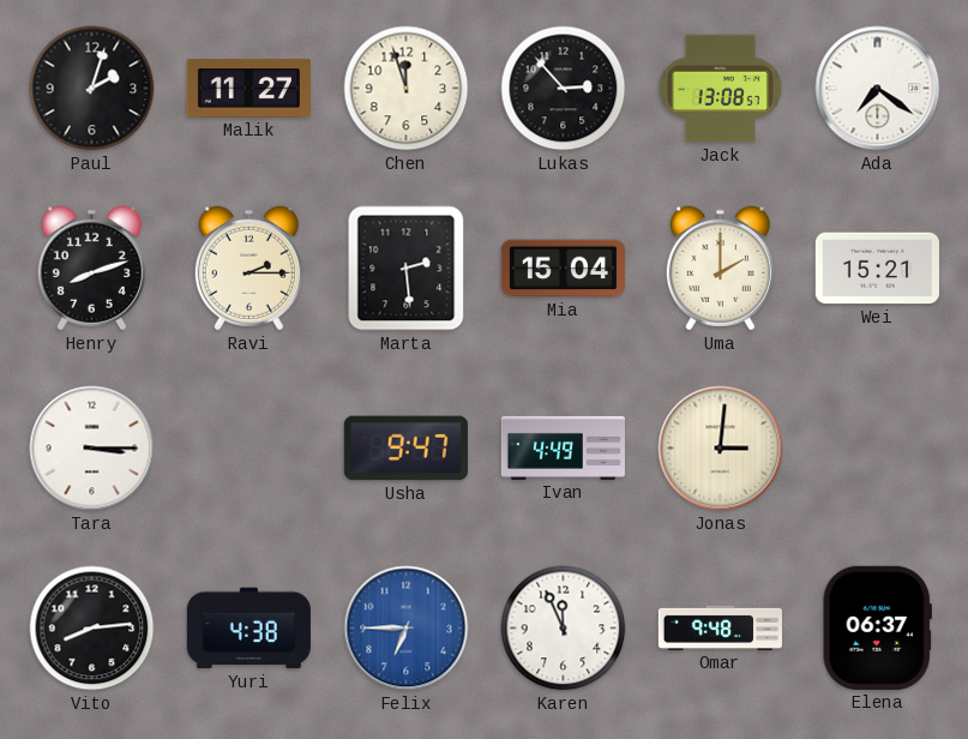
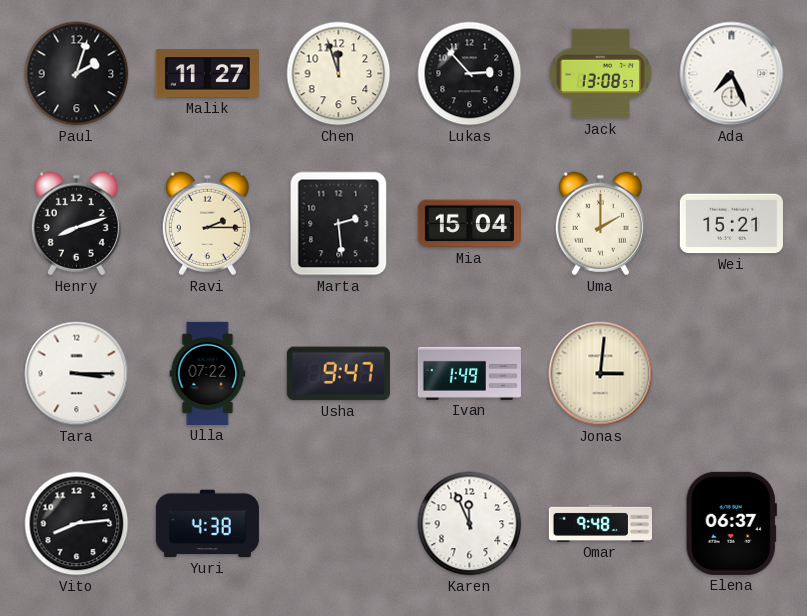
Ada: 7:21 -> 7:26
Ulla: none -> 07:22
Ivan: 4:49 -> 1:49
Felix: 6:45 -> none
